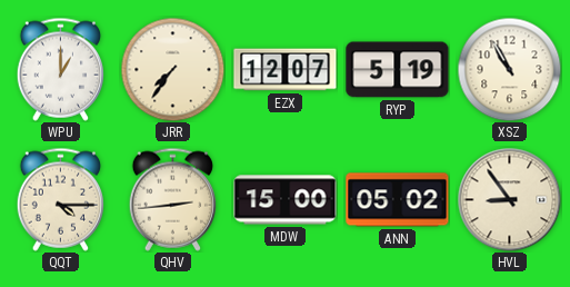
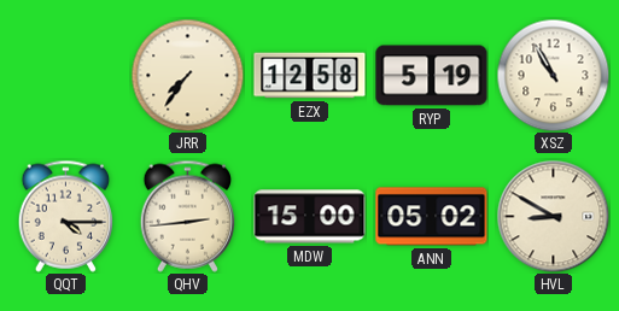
WPU: 1:00 -> none
EZX: 12:07 -> 12:58
HVL: 8:54 -> 8:50
